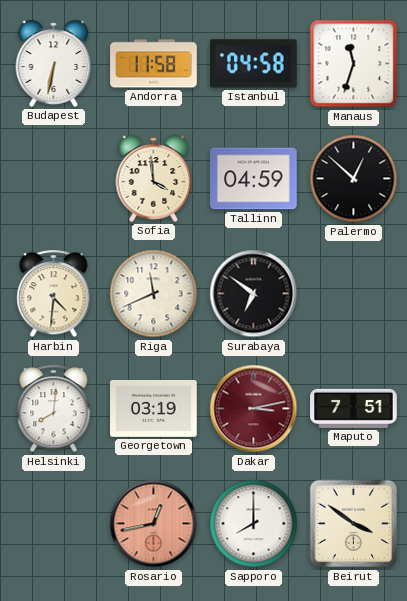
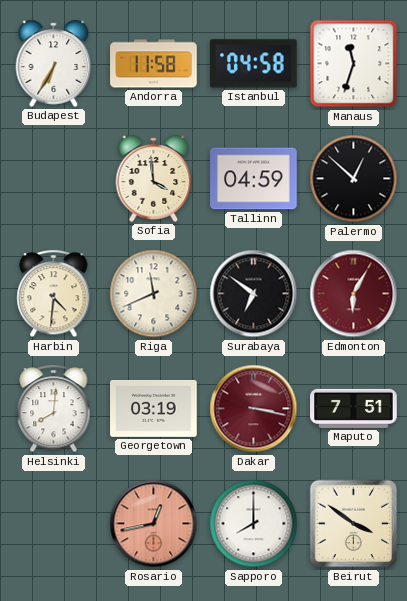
Budapest: 6:32 -> 6:35
Edmonton: none -> 6:05
Dakar: 3:13 -> 3:17
